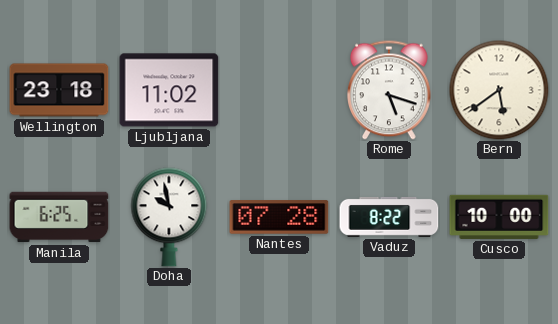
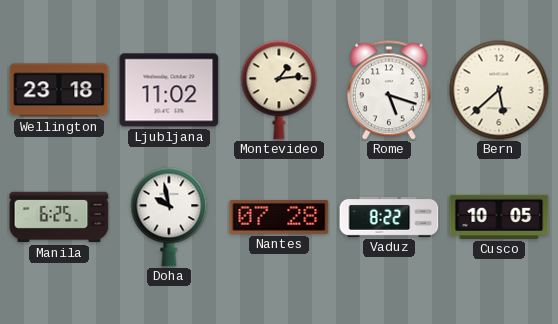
Montevideo: none -> 1:14
Bern: 5:39 -> 5:38
Cusco: 10:00 -> 10:05
